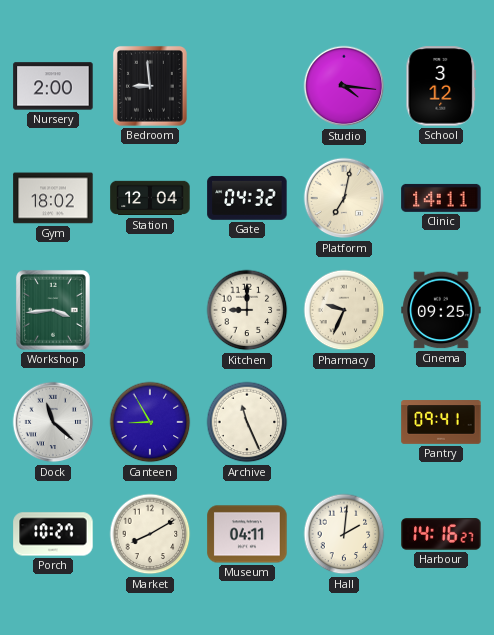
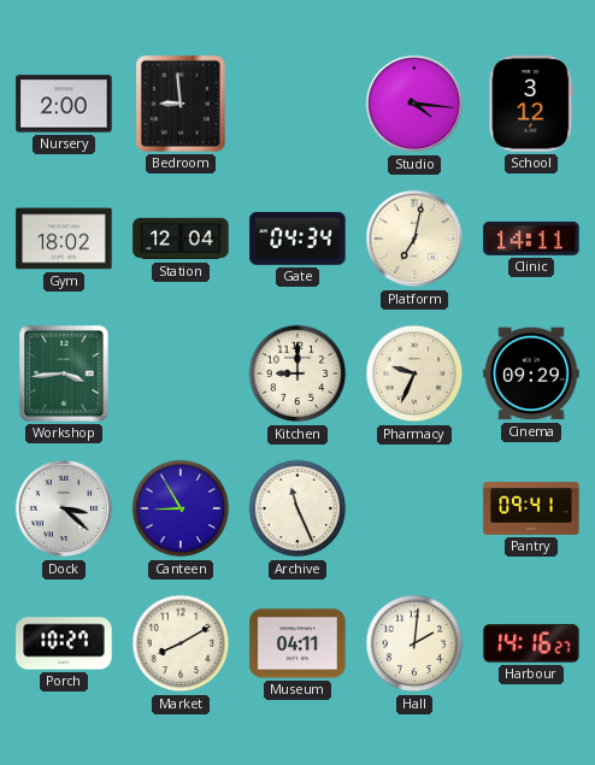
Gate: 04:32 -> 04:34
Cinema: 09:25 -> 09:29
Dock: 11:22 -> 3:22
